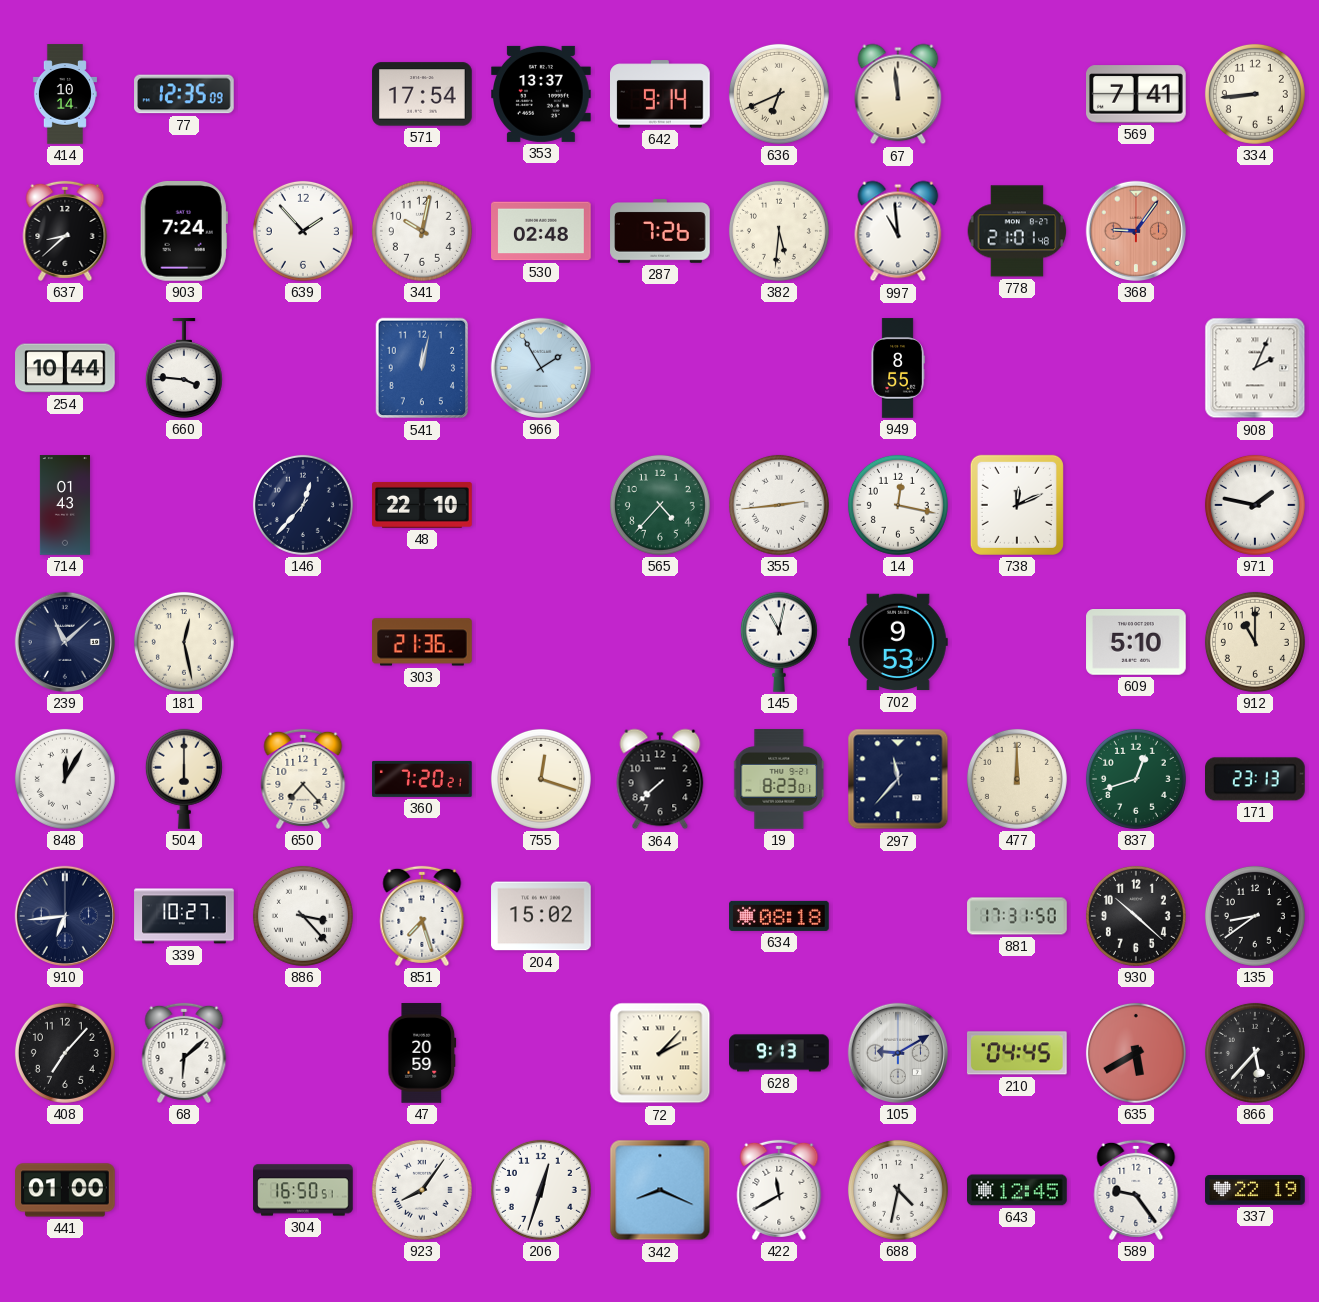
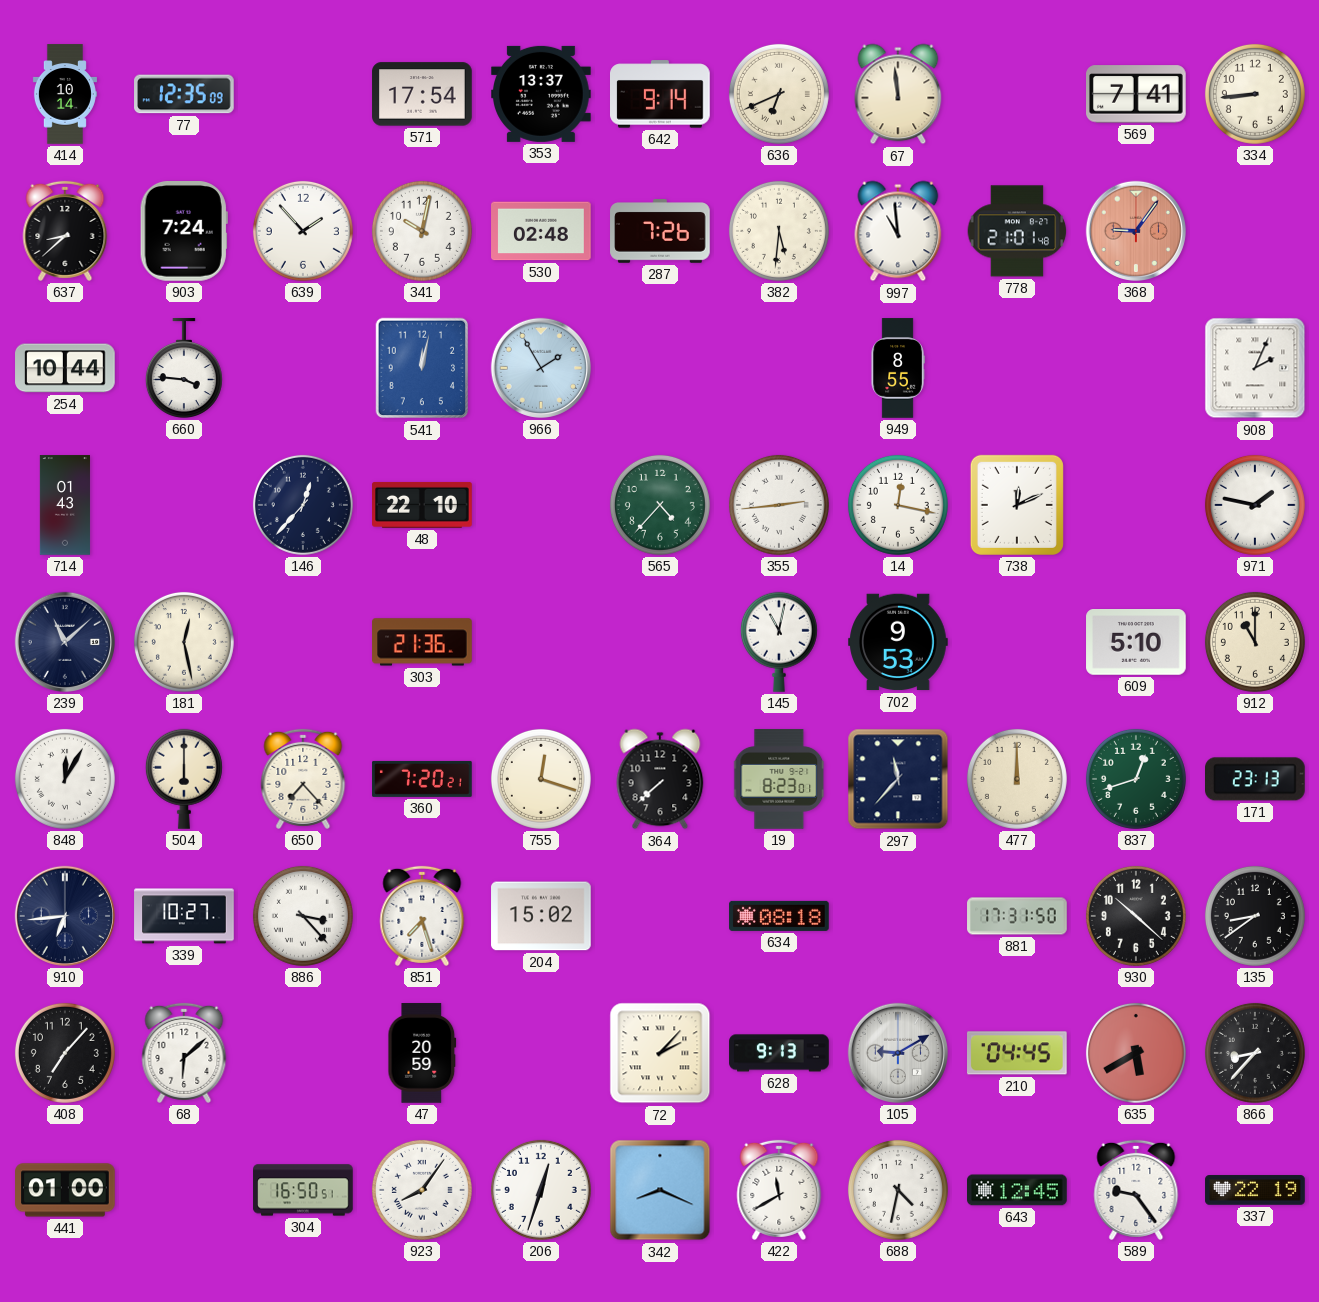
866: 5:37 -> 8:37
